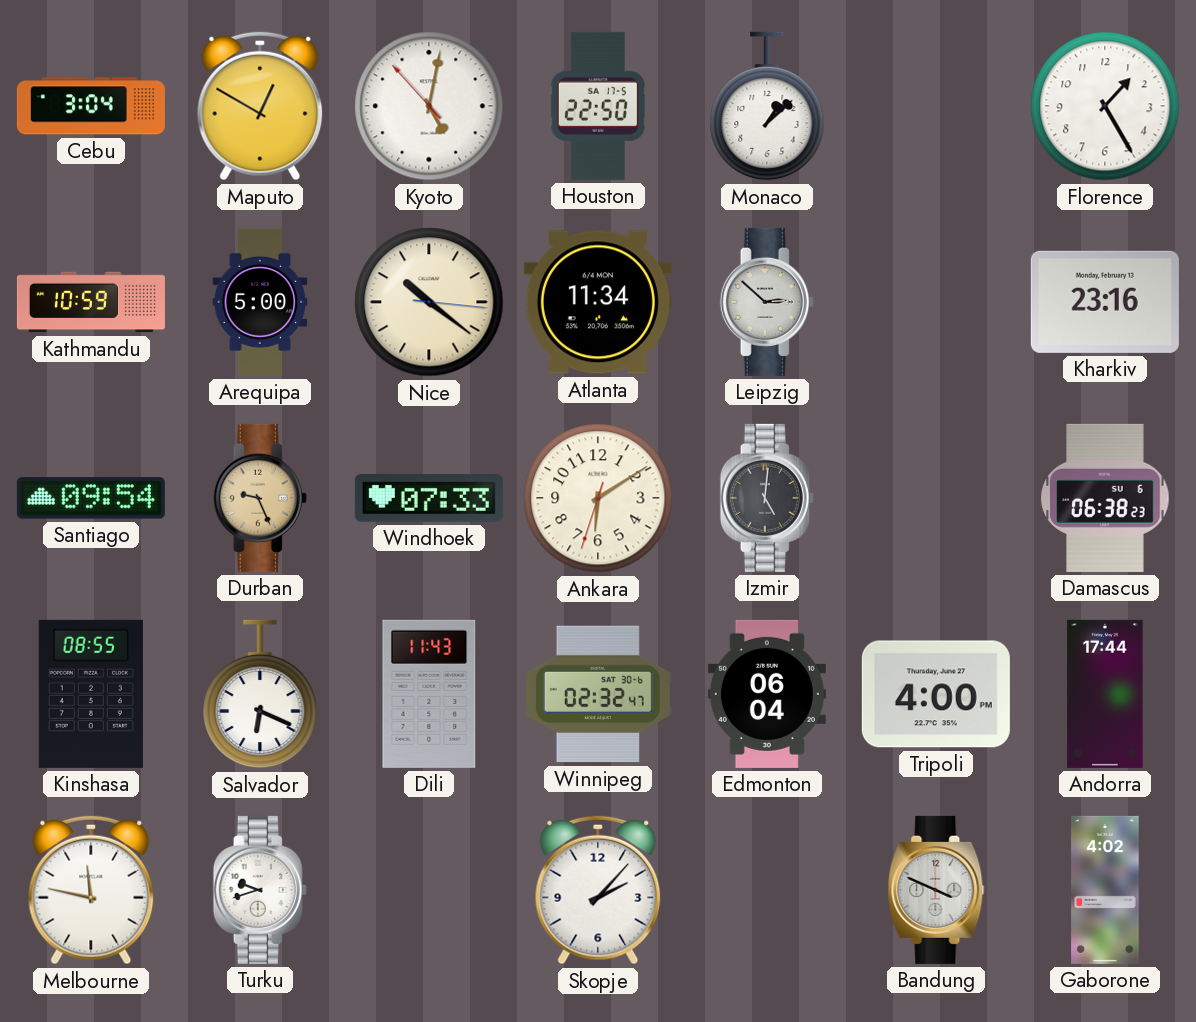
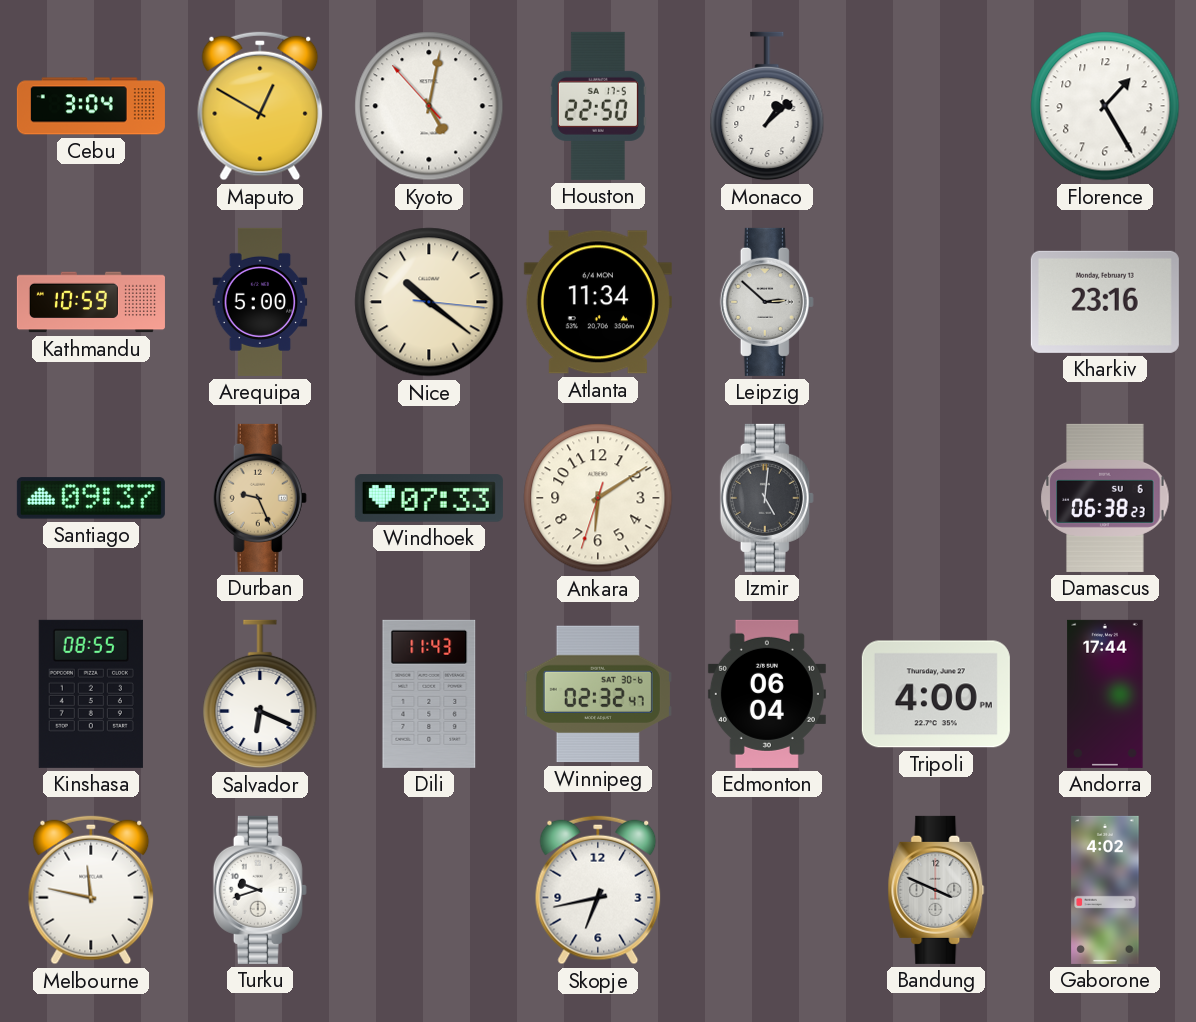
Santiago: 09:54 -> 09:37
Skopje: 2:07 -> 6:43
